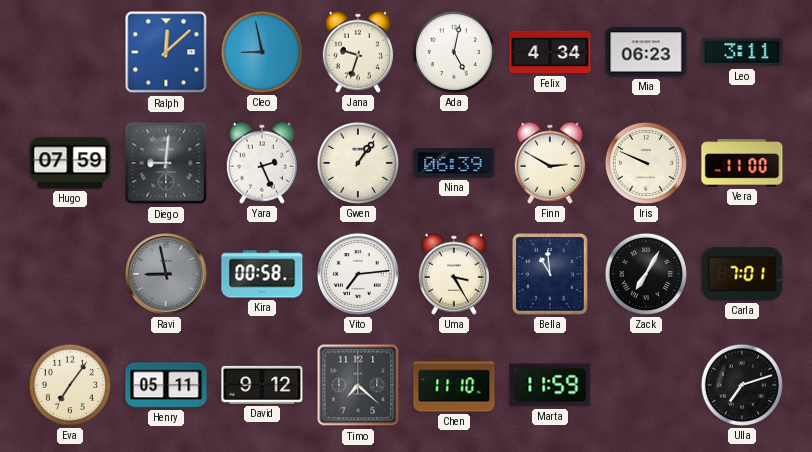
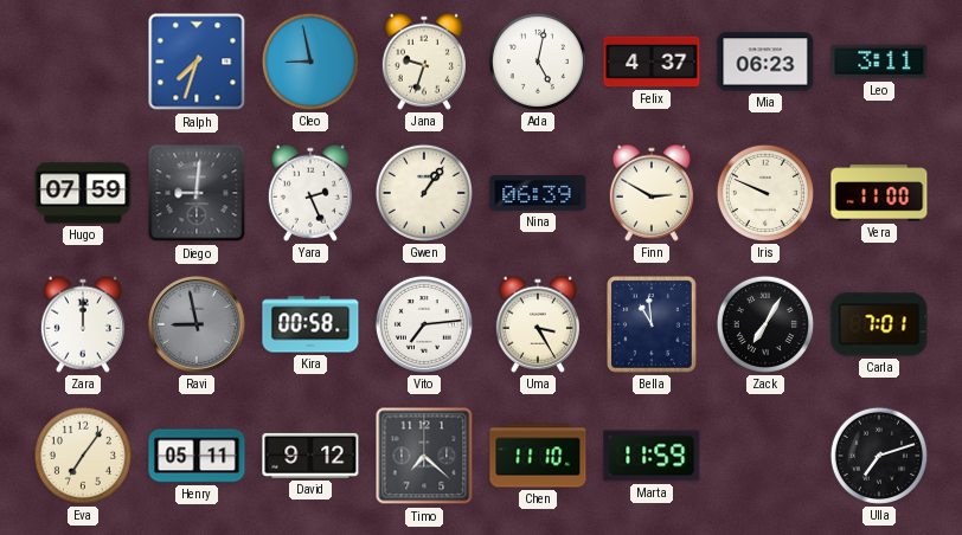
Ralph: 12:08 -> 7:33
Felix: 4:34 -> 4:37
Zara: none -> 12:00
